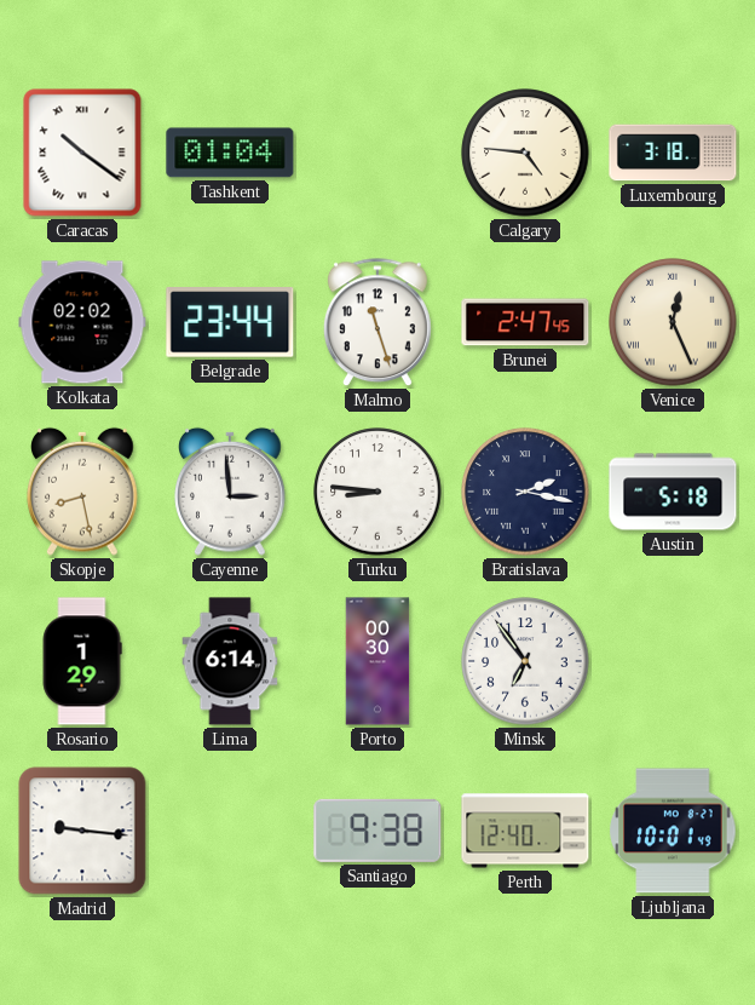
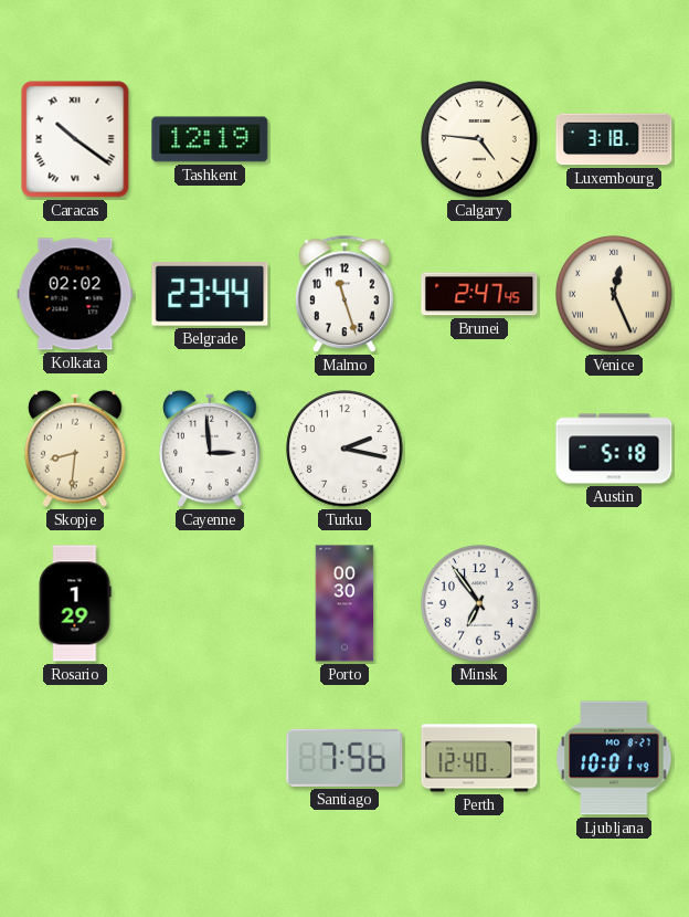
Tashkent: 01:04 -> 12:19
Skopje: 8:28 -> 8:31
Turku: 8:46 -> 2:17
Bratislava: 2:17 -> none
Lima: 6:14 -> none
Madrid: 9:16 -> none
Santiago: 9:38 -> 7:56
